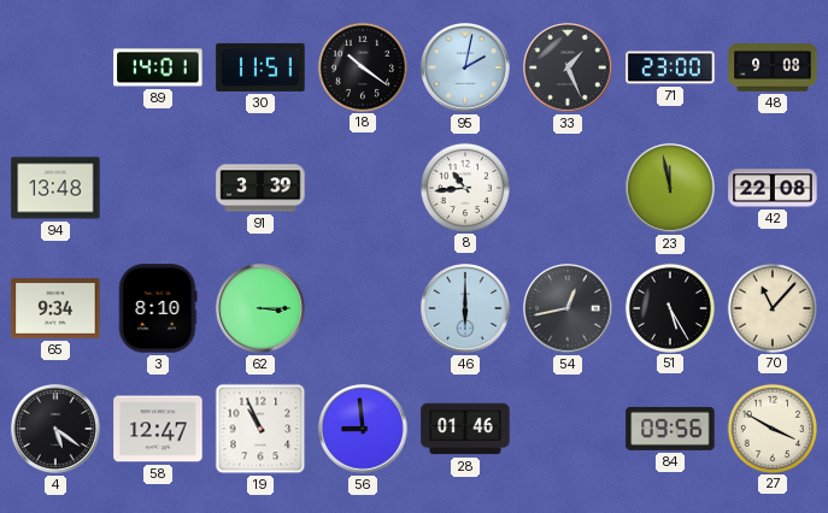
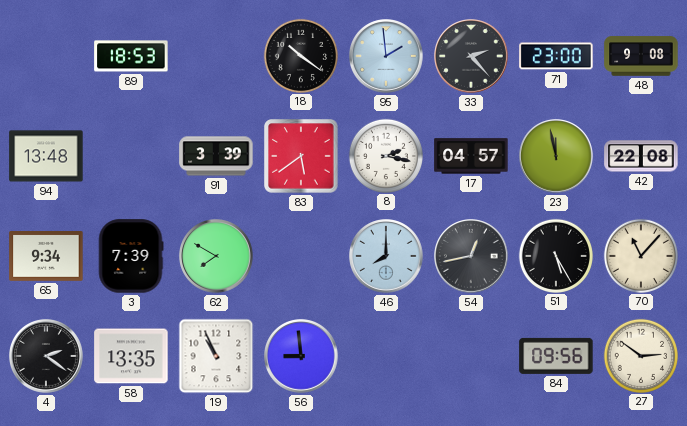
89: 14:01 -> 18:53
30: 11:51 -> none
95: 2:02 -> 1:59
33: 1:26 -> 2:23
83: none -> 5:39
8: 10:44 -> 2:17
17: none -> 04:57
3: 8:10 -> 7:39
62: 3:15 -> 7:50
46: 6:00 -> 8:00
4: 5:21 -> 2:21
58: 12:47 -> 13:35
28: 01:46 -> none
27: 3:50 -> 2:51
